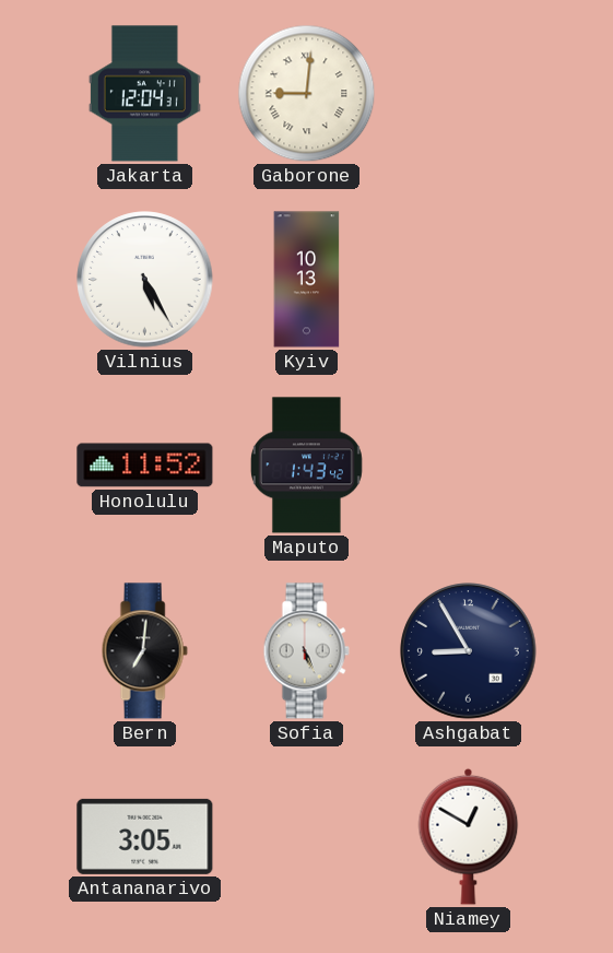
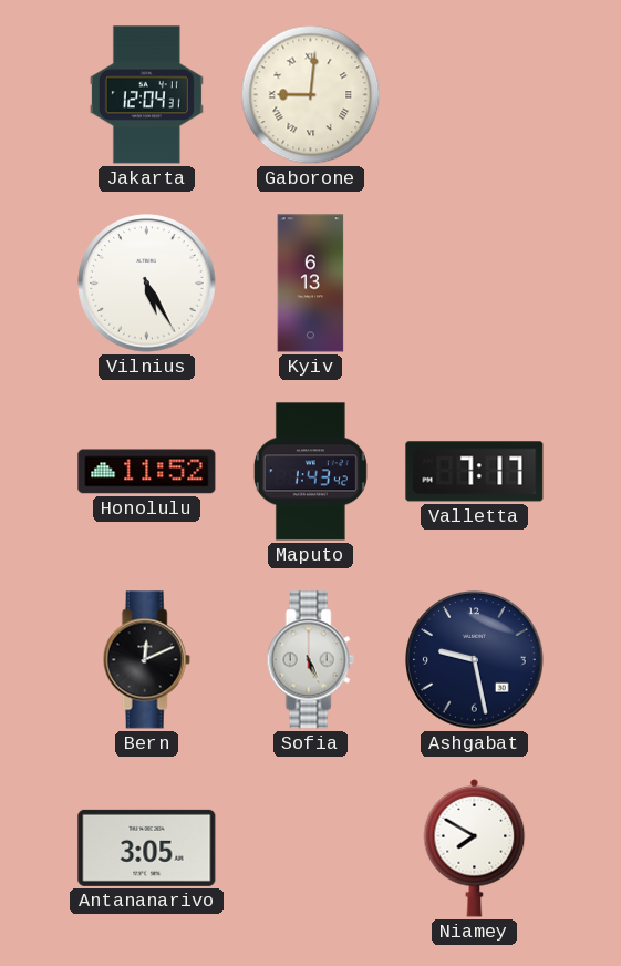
Kyiv: 10:13 -> 6:13
Valletta: none -> 7:17
Bern: 7:01 -> 12:11
Ashgabat: 8:55 -> 9:28
Niamey: 12:50 -> 7:50
